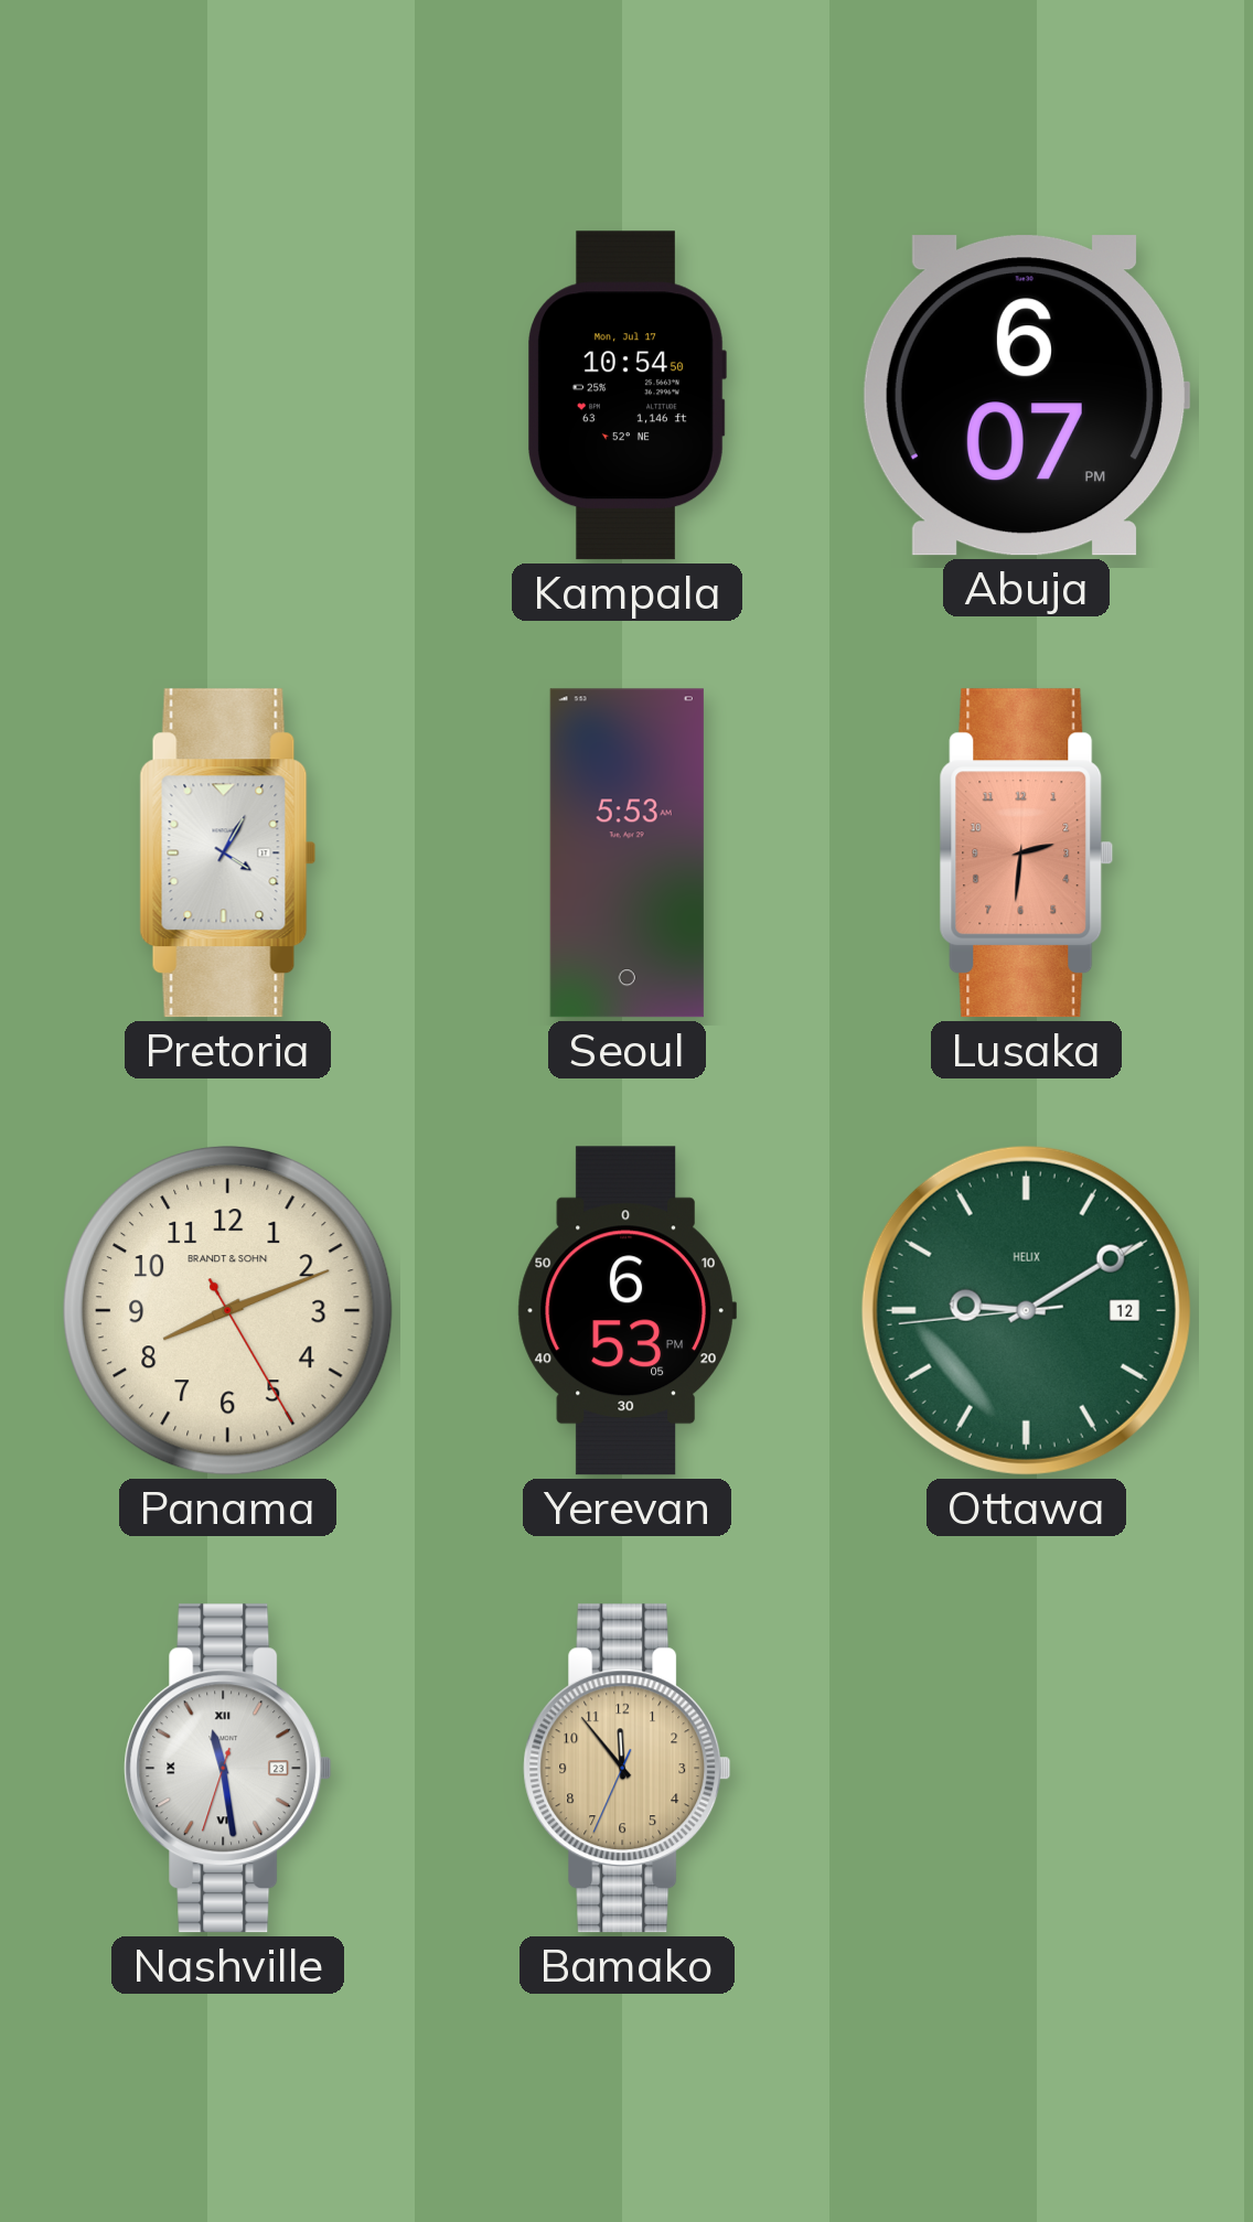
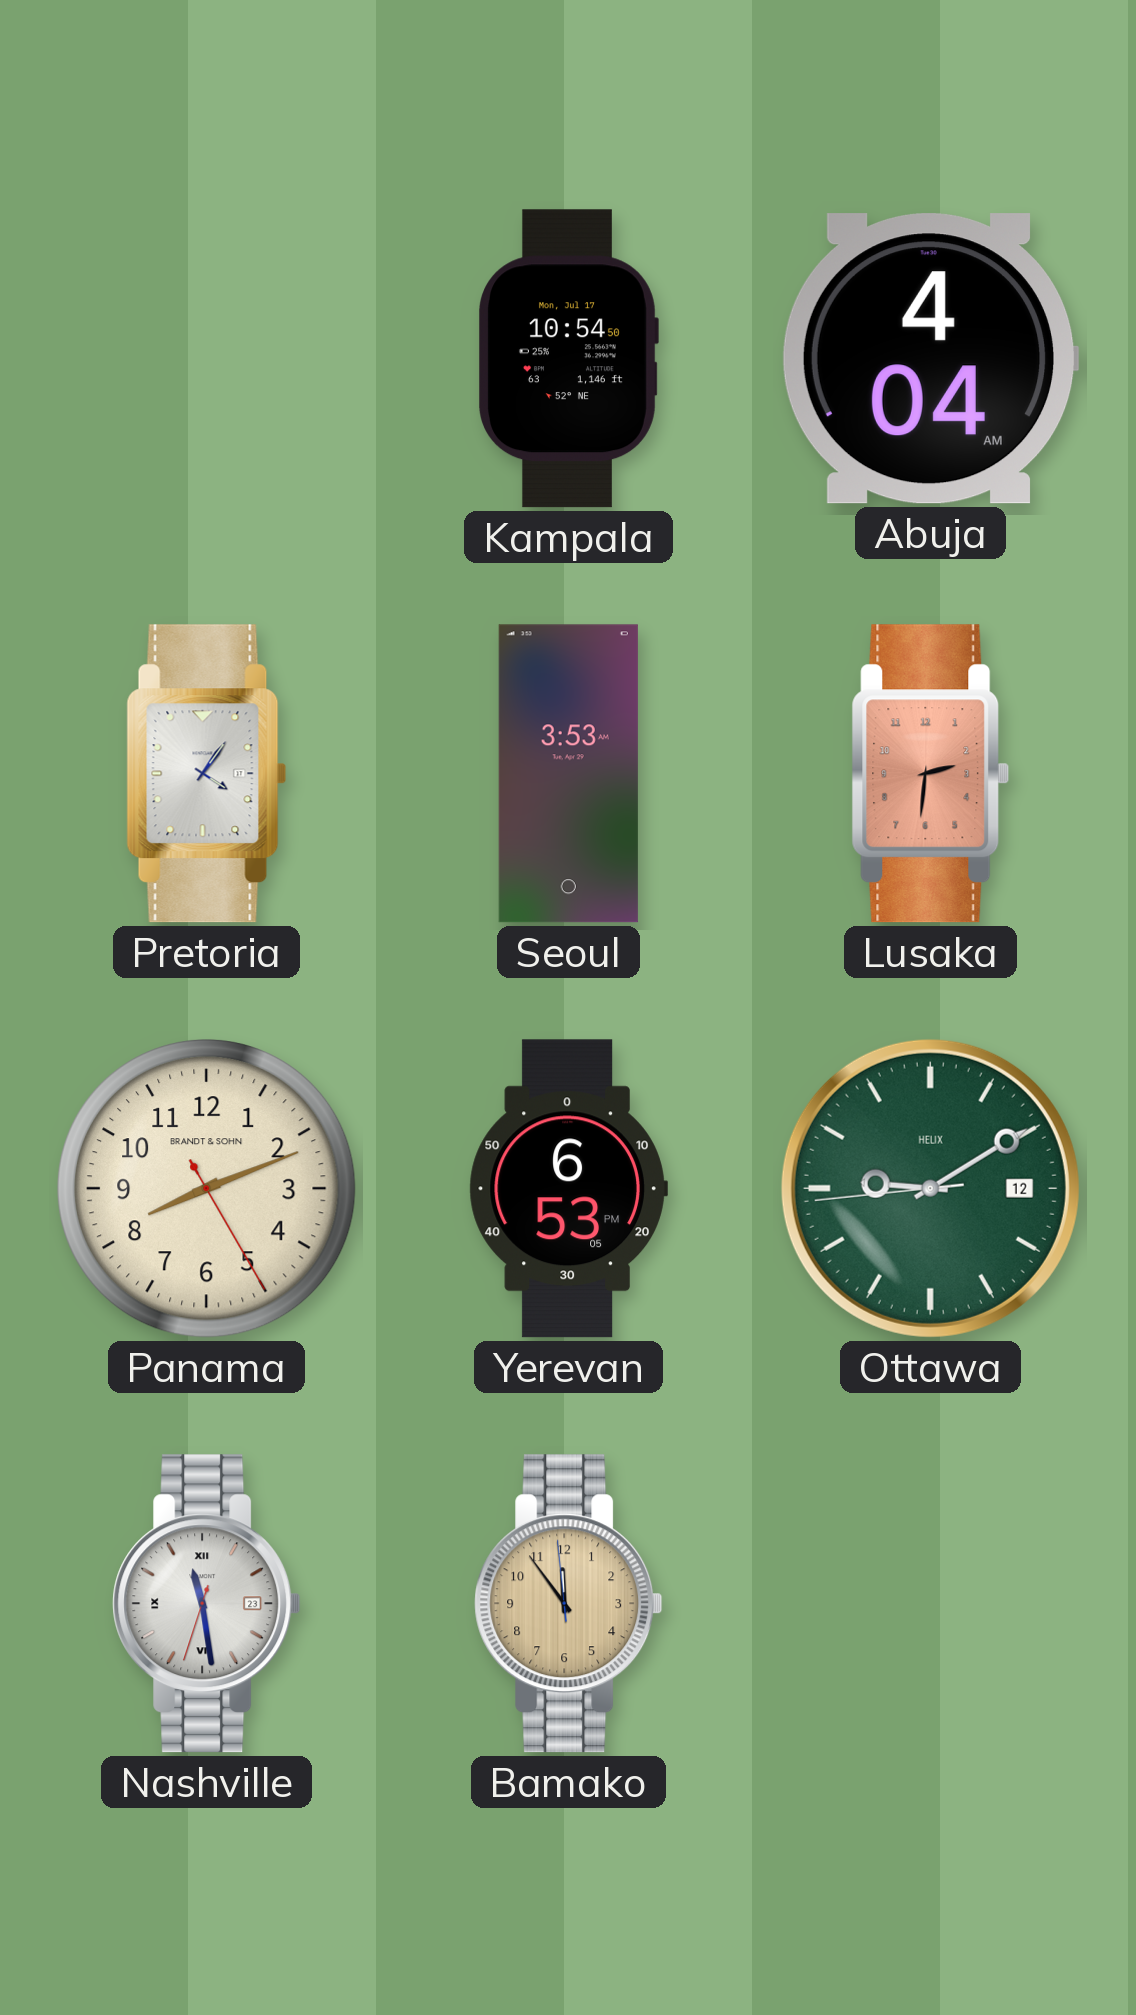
Abuja: 6:07 -> 4:04
Pretoria: 4:05 -> 4:06
Seoul: 5:53 -> 3:53
Bamako: 11:53:34 -> 11:53:59
